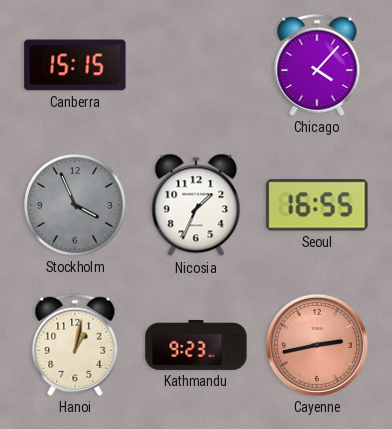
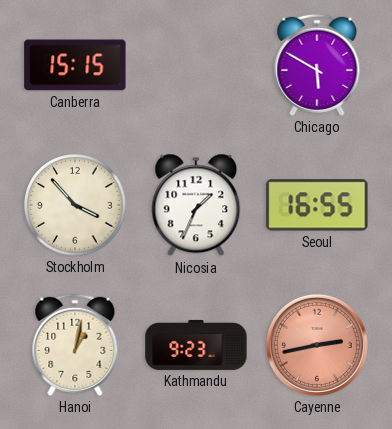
Chicago: 4:07 -> 5:50
Stockholm: 3:56 -> 3:53
Stockholm dial: grey -> cream
